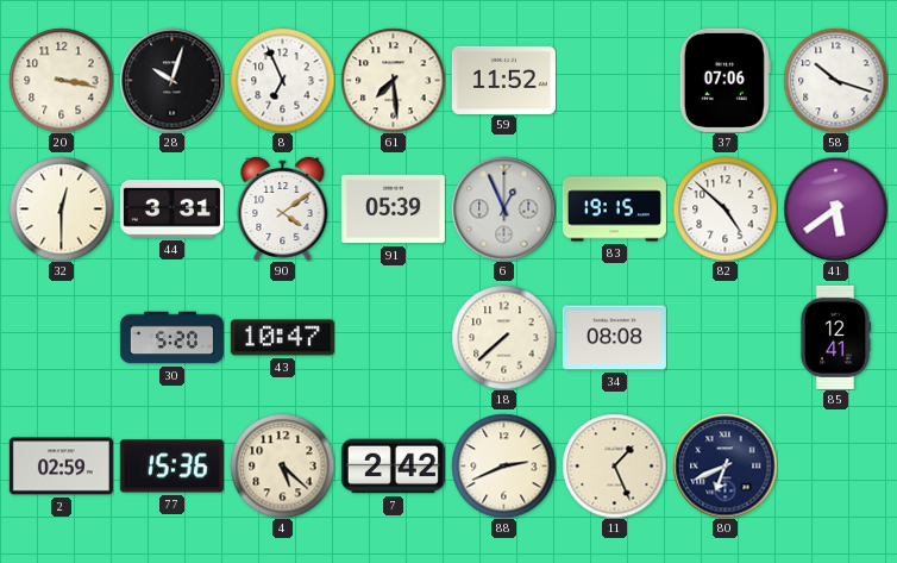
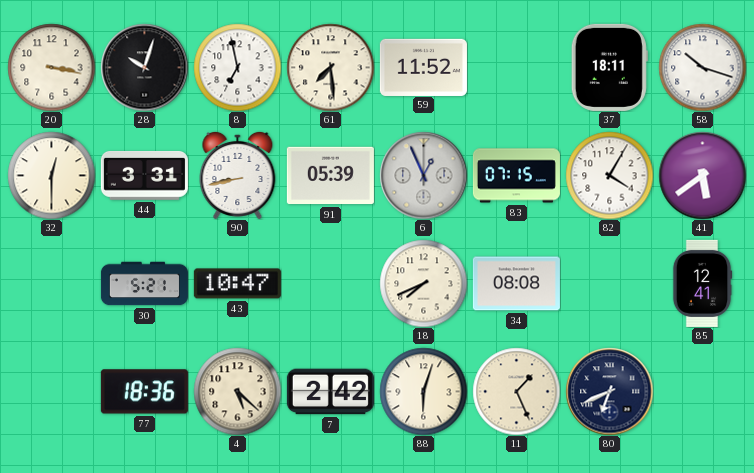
8: 6:56 -> 6:58
37: 07:06 -> 18:11
90: 4:09 -> 8:43
83: 19:15 -> 07:15
82: 4:52 -> 4:05
30: 5:20 -> 5:21
18: 7:38 -> 7:41
2: 02:59 -> none
77: 15:36 -> 18:36
88: 2:41 -> 6:03
